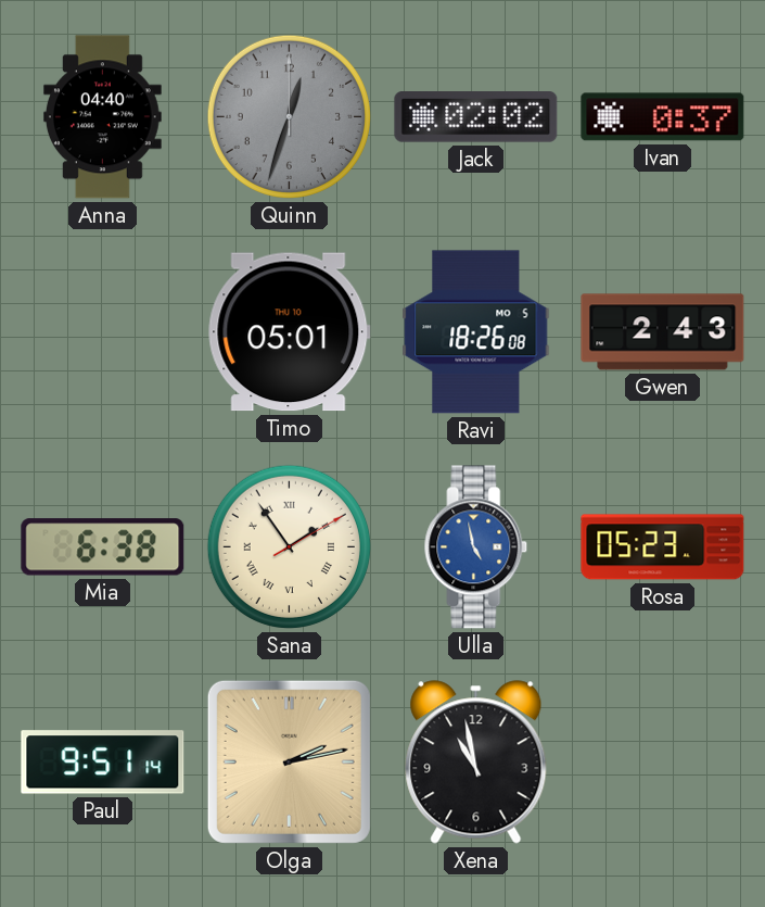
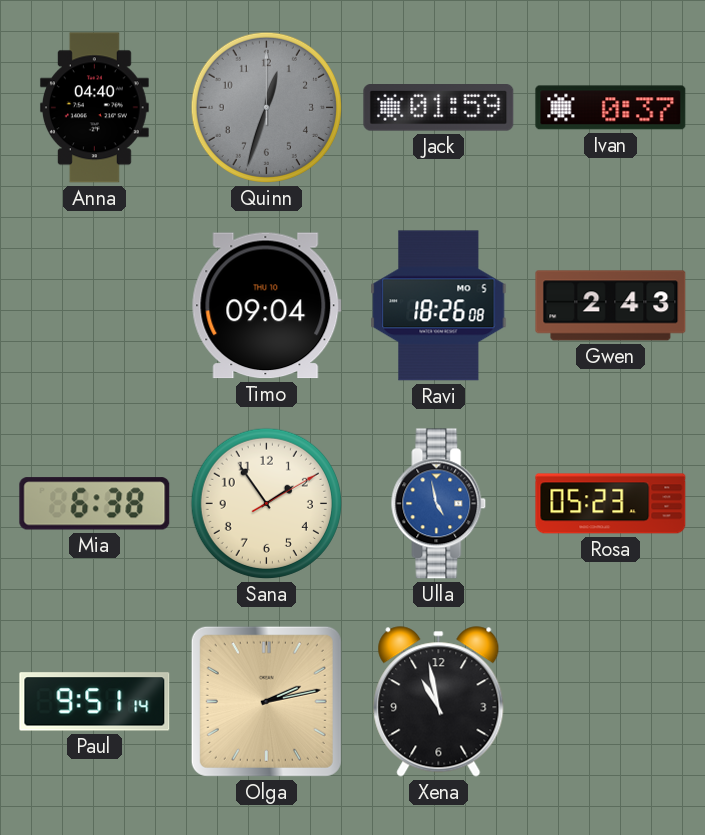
Jack: 02:02 -> 01:59
Timo: 05:01 -> 09:04
Sana numerals: Roman -> Arabic
